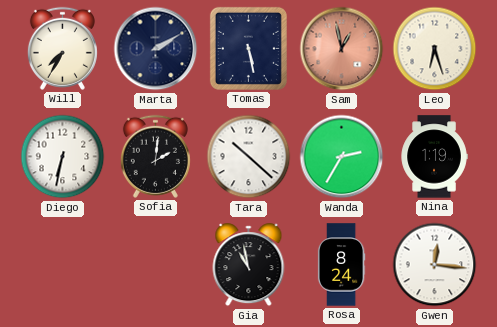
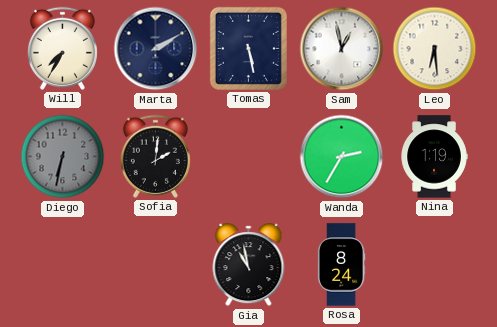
Sam dial: salmon -> white
Leo: 6:27 -> 6:29
Diego dial: white -> grey
Tara: 10:22 -> none
Gwen: 12:16 -> none
